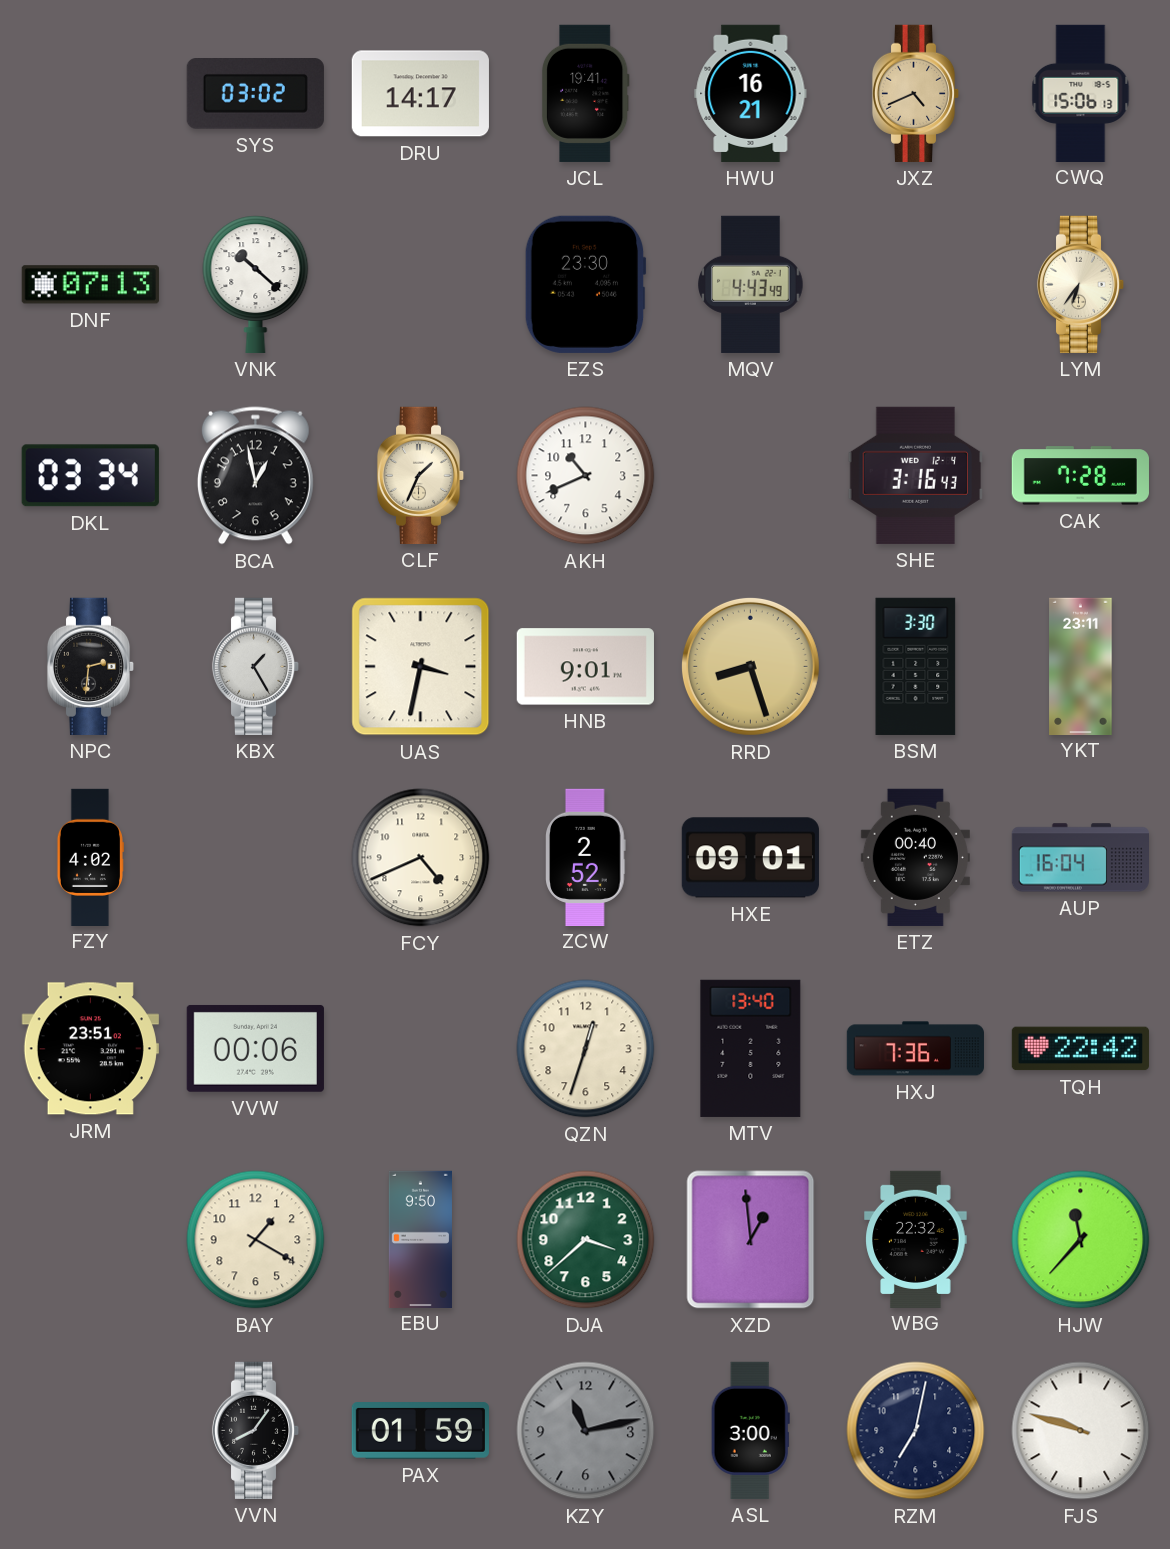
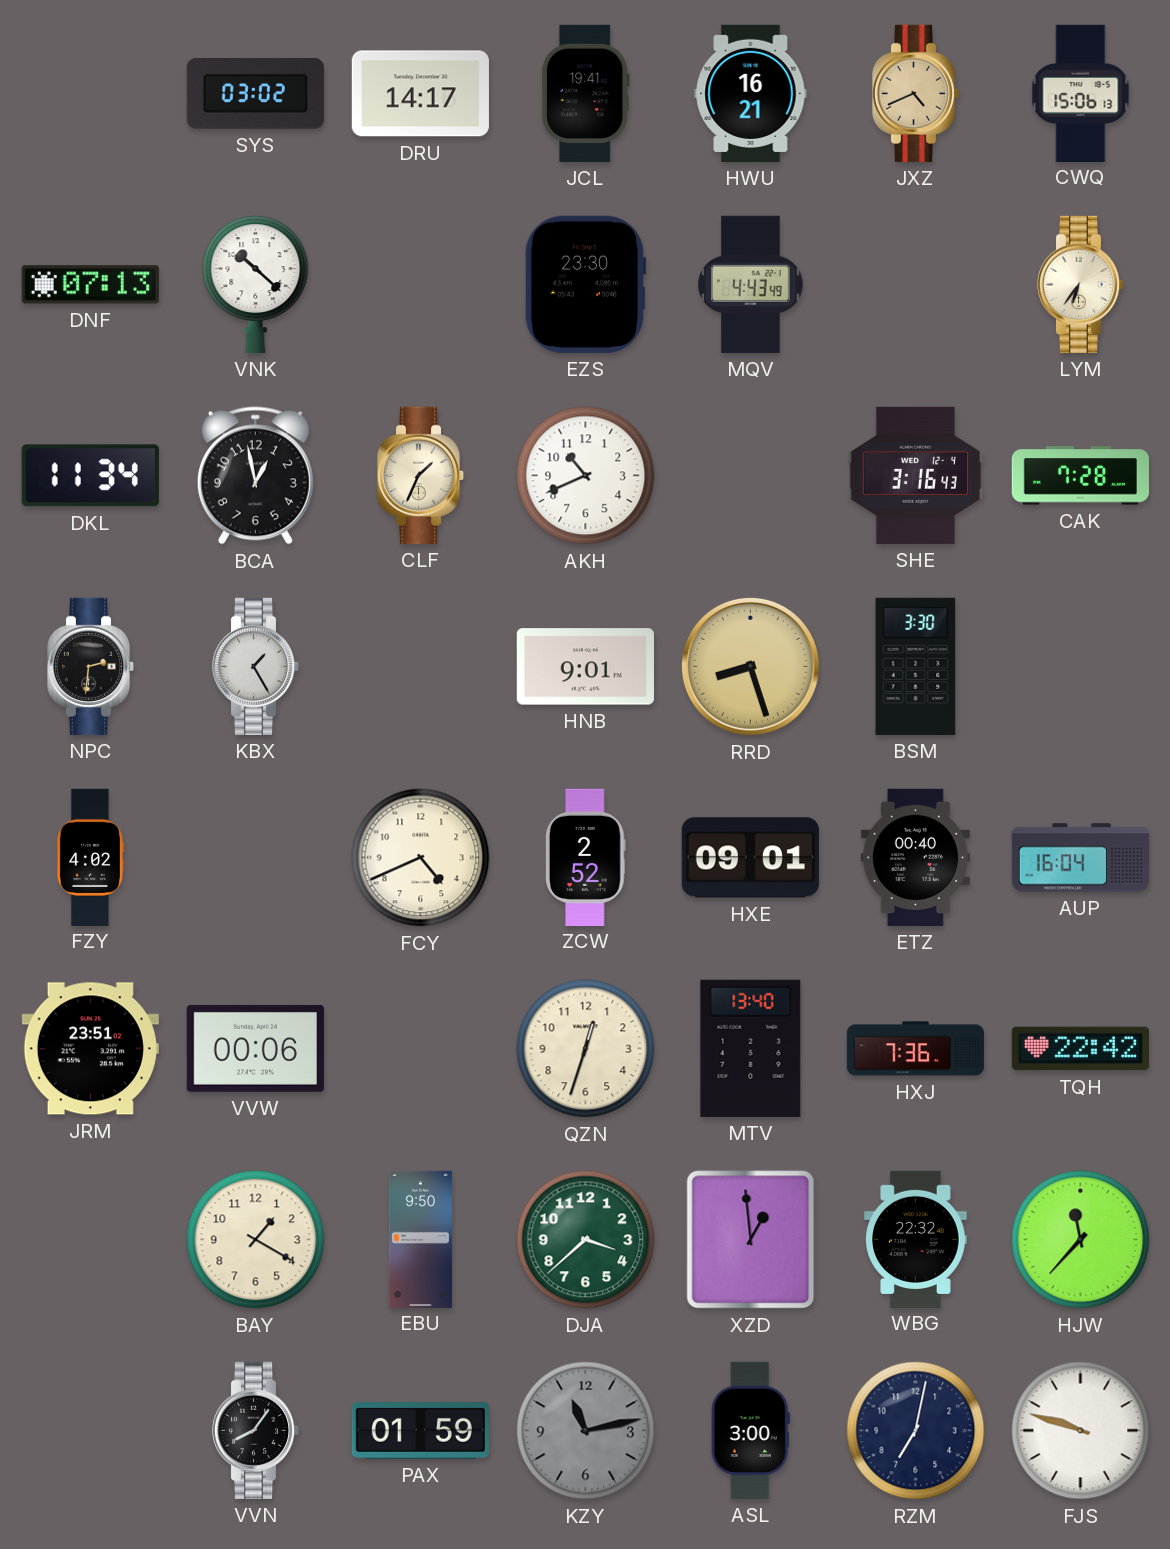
DKL: 03:34 -> 11:34
UAS: 3:32 -> none
YKT: 23:11 -> none
